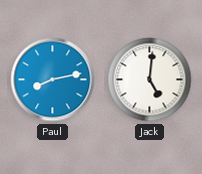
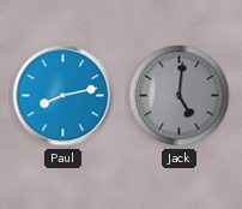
Jack dial: white -> grey
